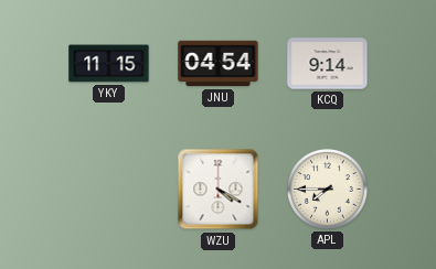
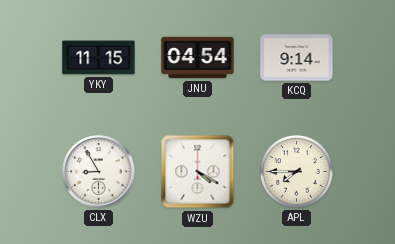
CLX: none -> 8:55
